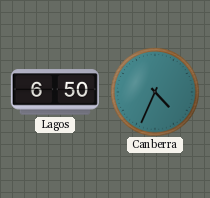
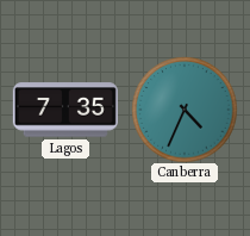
Lagos: 6:50 -> 7:35
